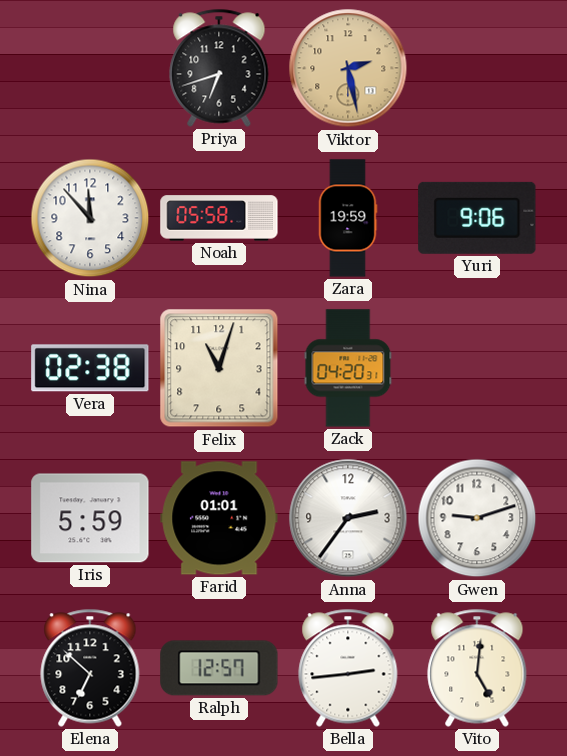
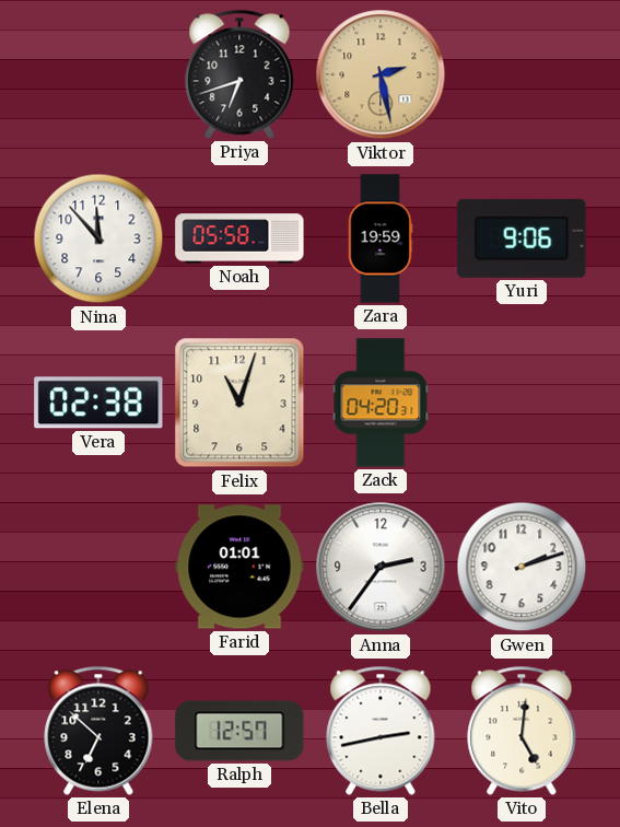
Iris: 5:59 -> none
Gwen: 9:12 -> 2:12
Bella: 2:44 -> 2:43
